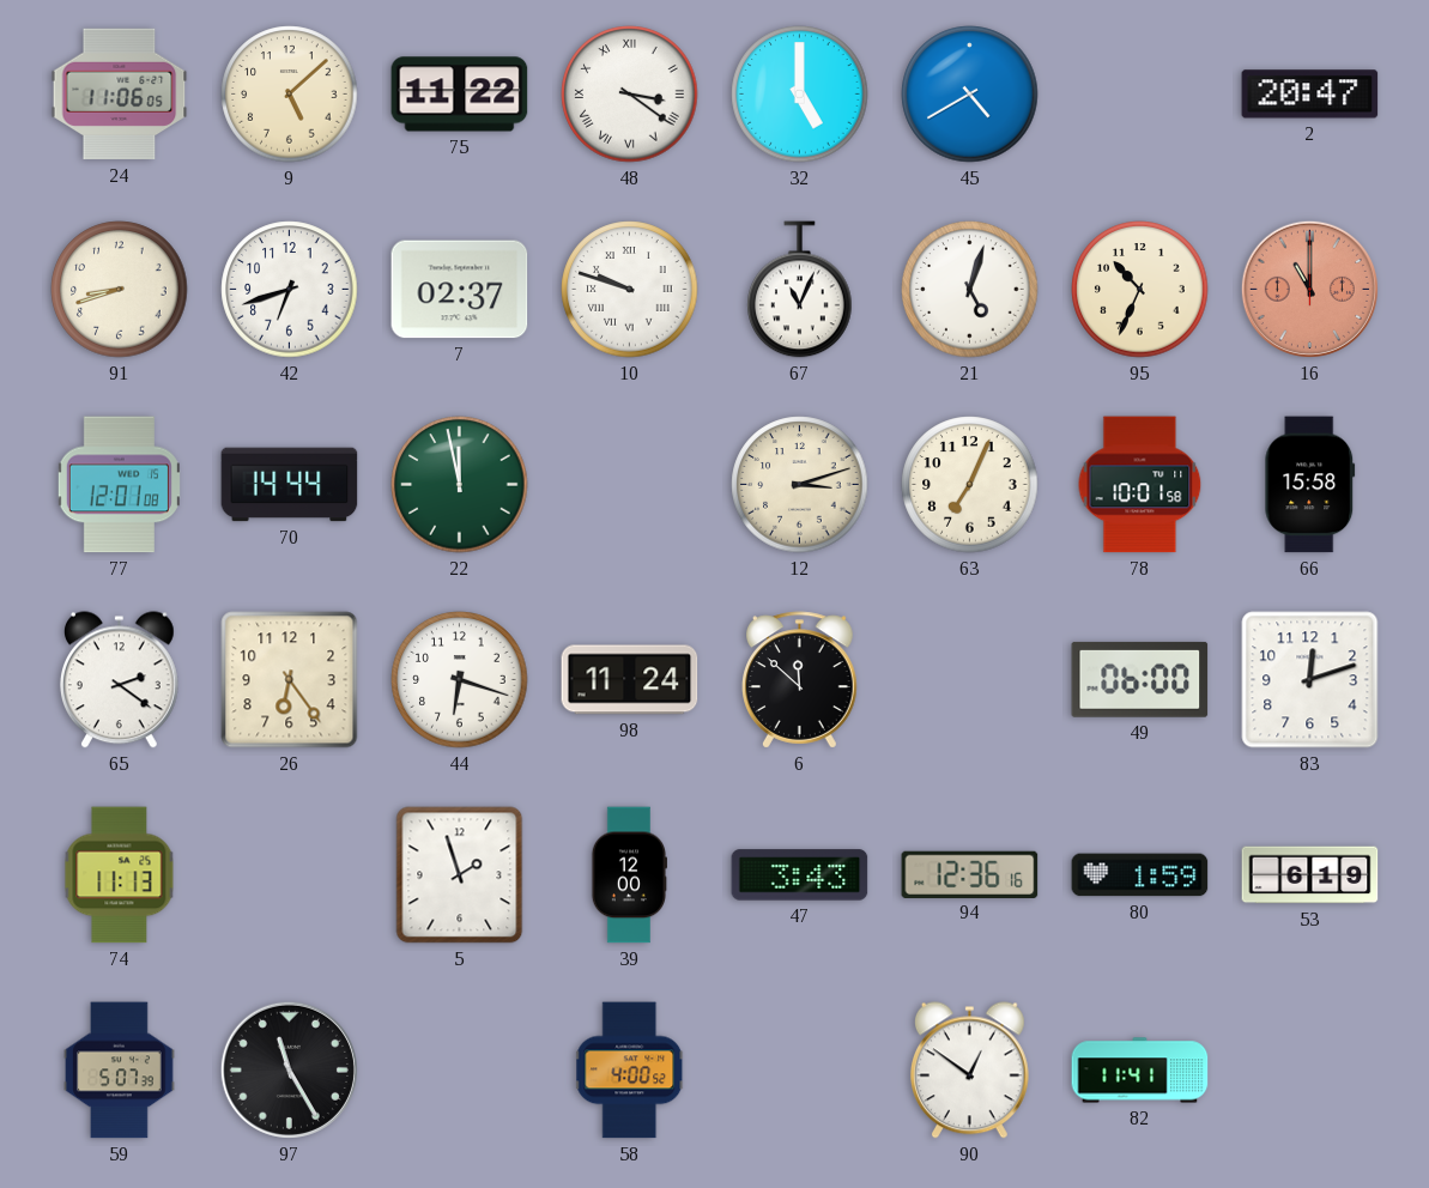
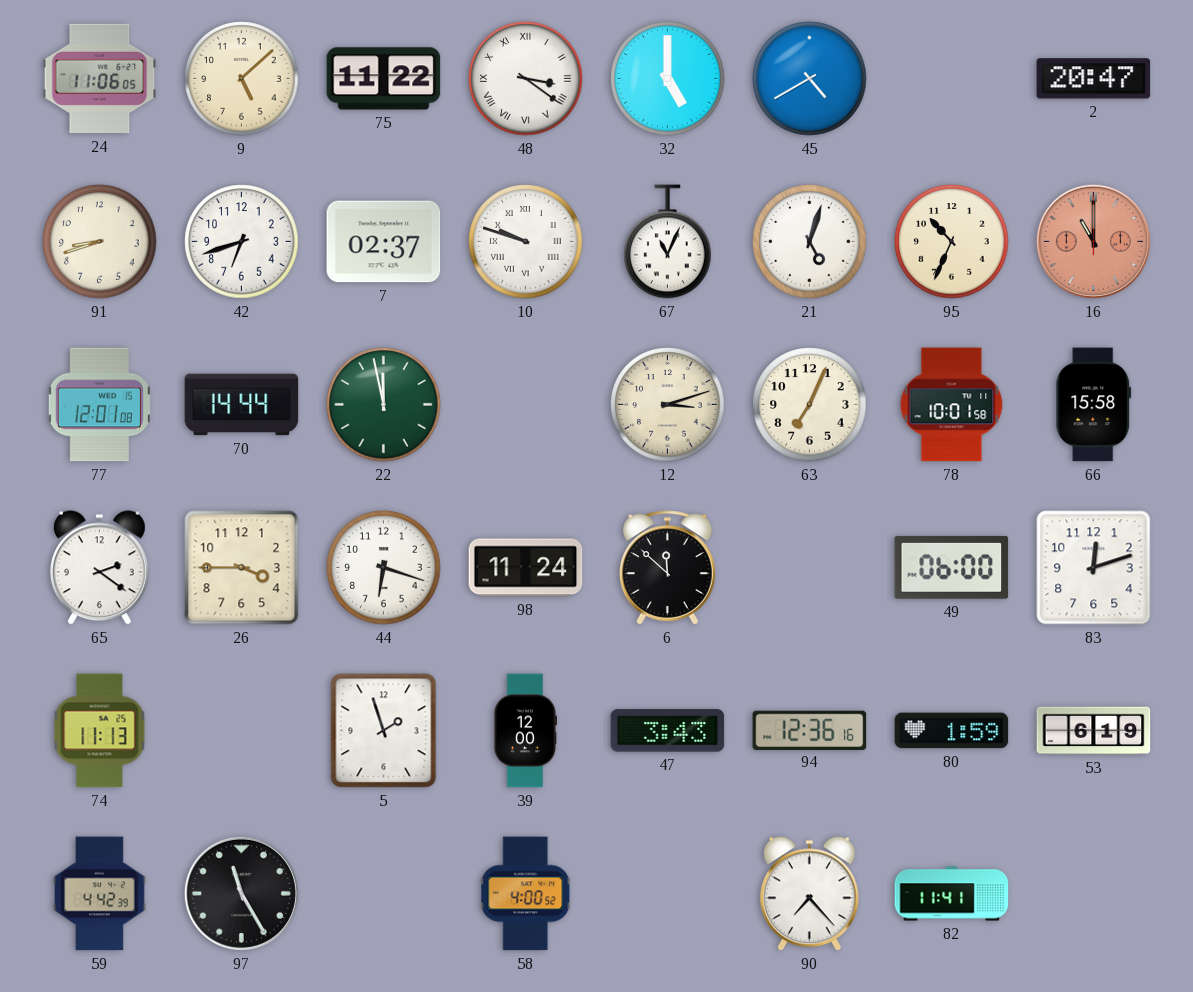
26: 6:24 -> 3:45
59: 5:07 -> 4:42
90: 12:51 -> 7:23
